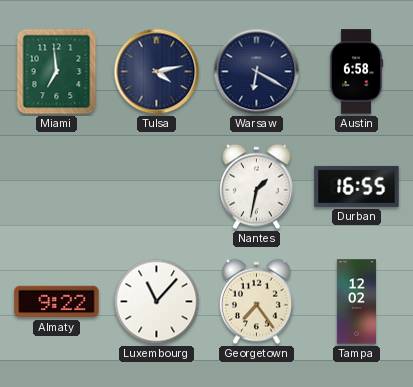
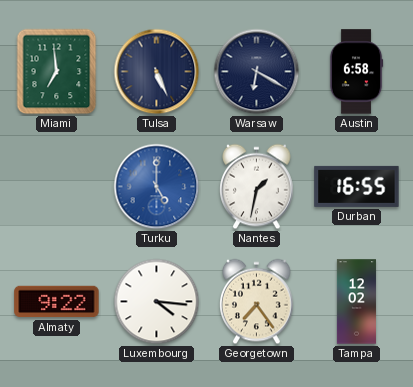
Tulsa: 4:13 -> 5:26
Turku: none -> 5:00
Luxembourg: 11:07 -> 4:16
